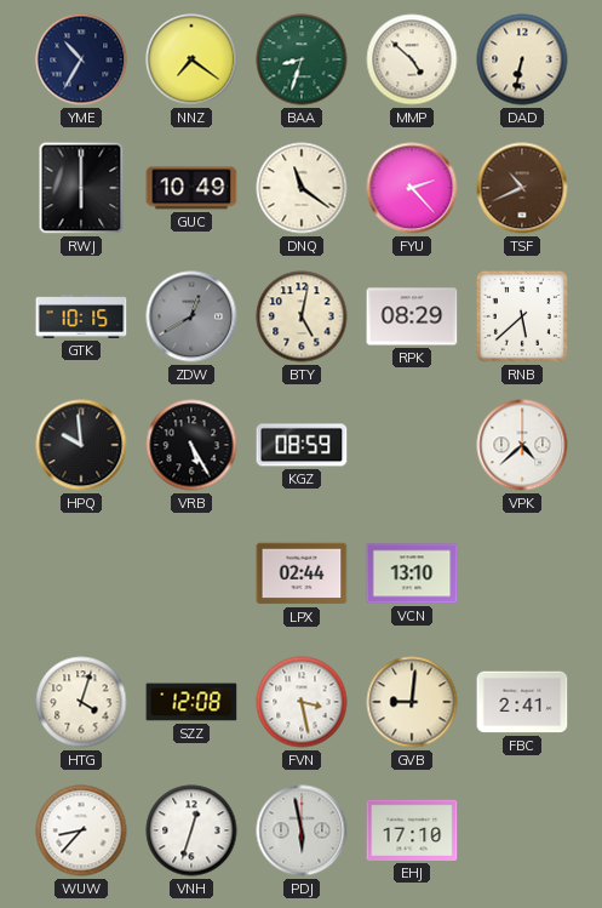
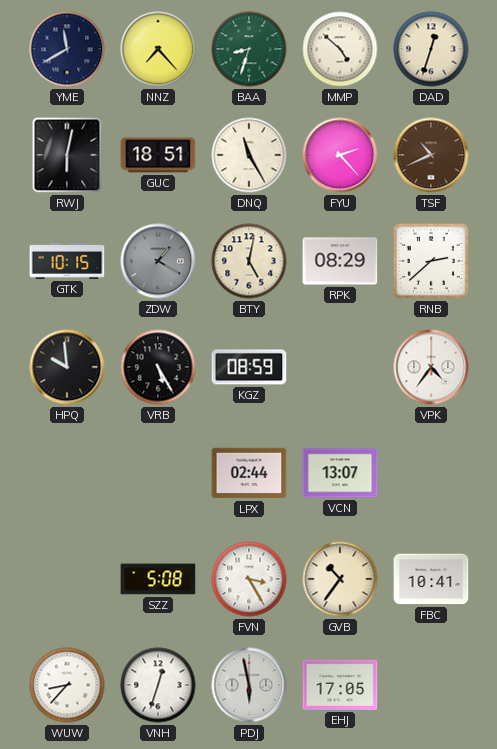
YME: 10:35 -> 11:40
NNZ: 7:21 -> 7:23
DAD: 6:32 -> 12:33
RWJ: 6:00 -> 6:02
GUC: 10:49 -> 18:51
DNQ: 11:21 -> 11:25
ZDW: 12:40 -> 1:20
RNB: 5:38 -> 2:38
VPK: 4:38 -> 4:36
VCN: 13:10 -> 13:07
HTG: 4:03 -> none
SZZ: 12:08 -> 5:08
FVN: 3:28 -> 3:25
GVB: 9:01 -> 10:36
FBC: 2:41 -> 10:41
EHJ: 17:10 -> 17:05
